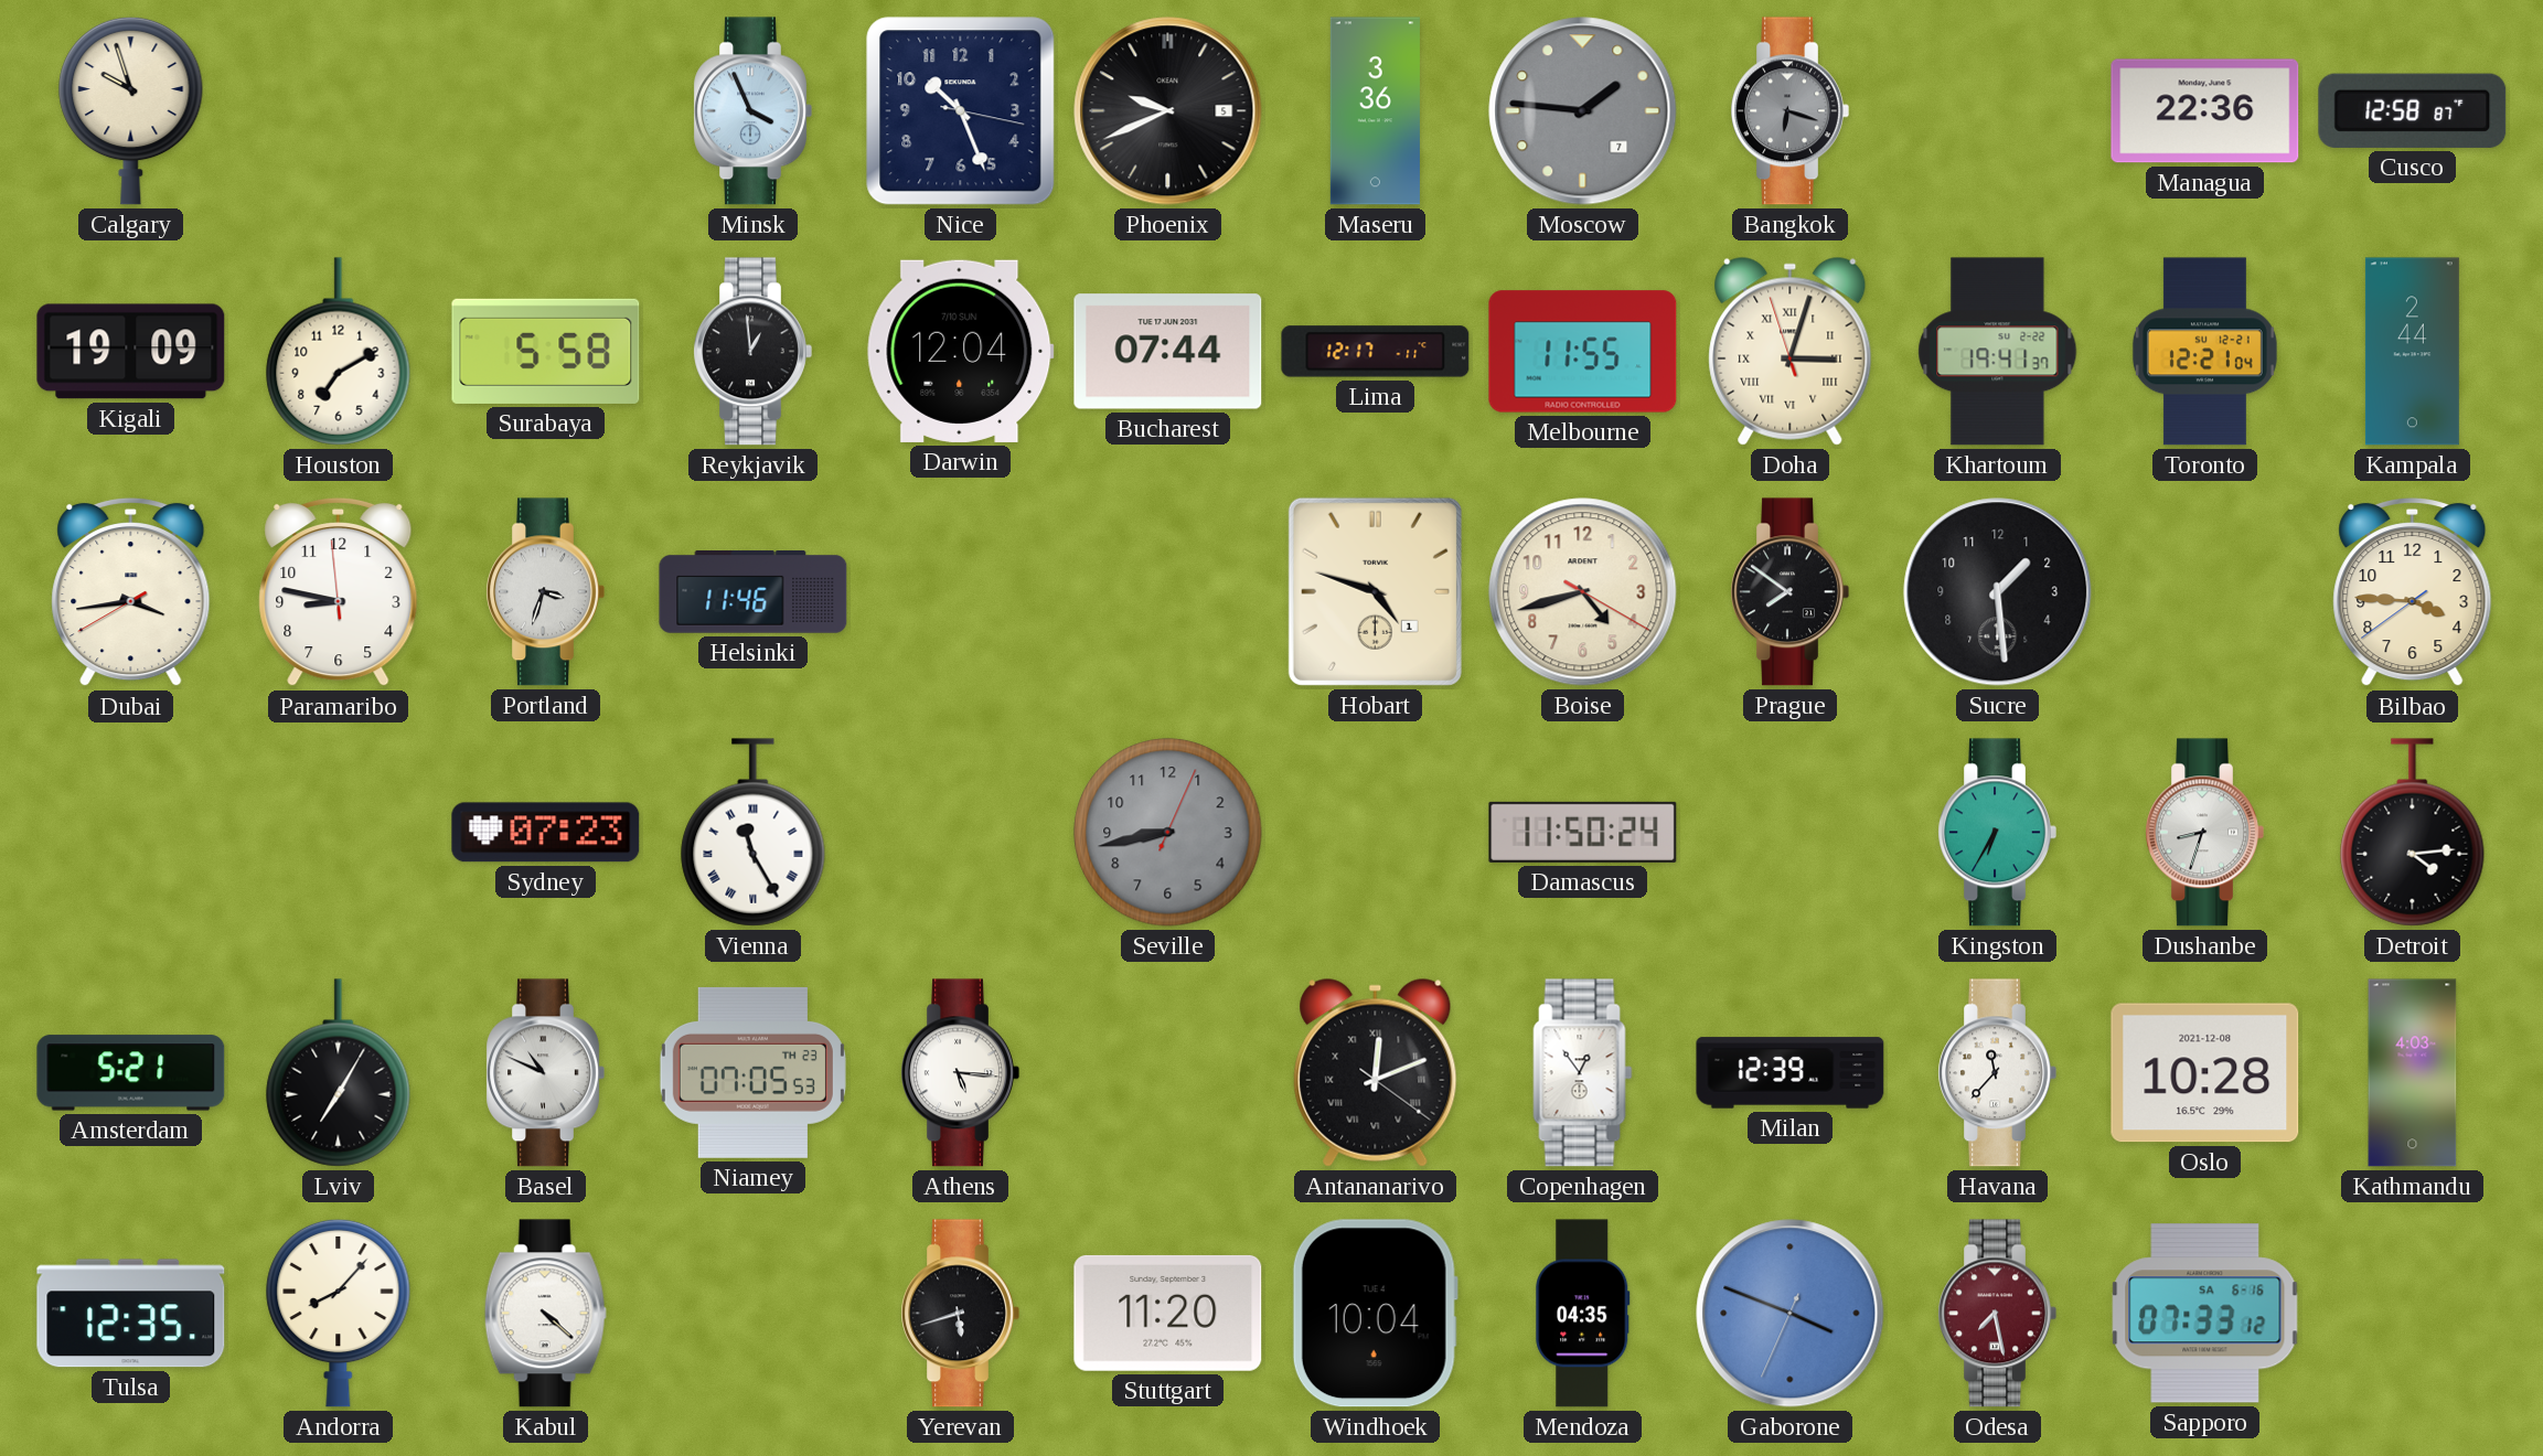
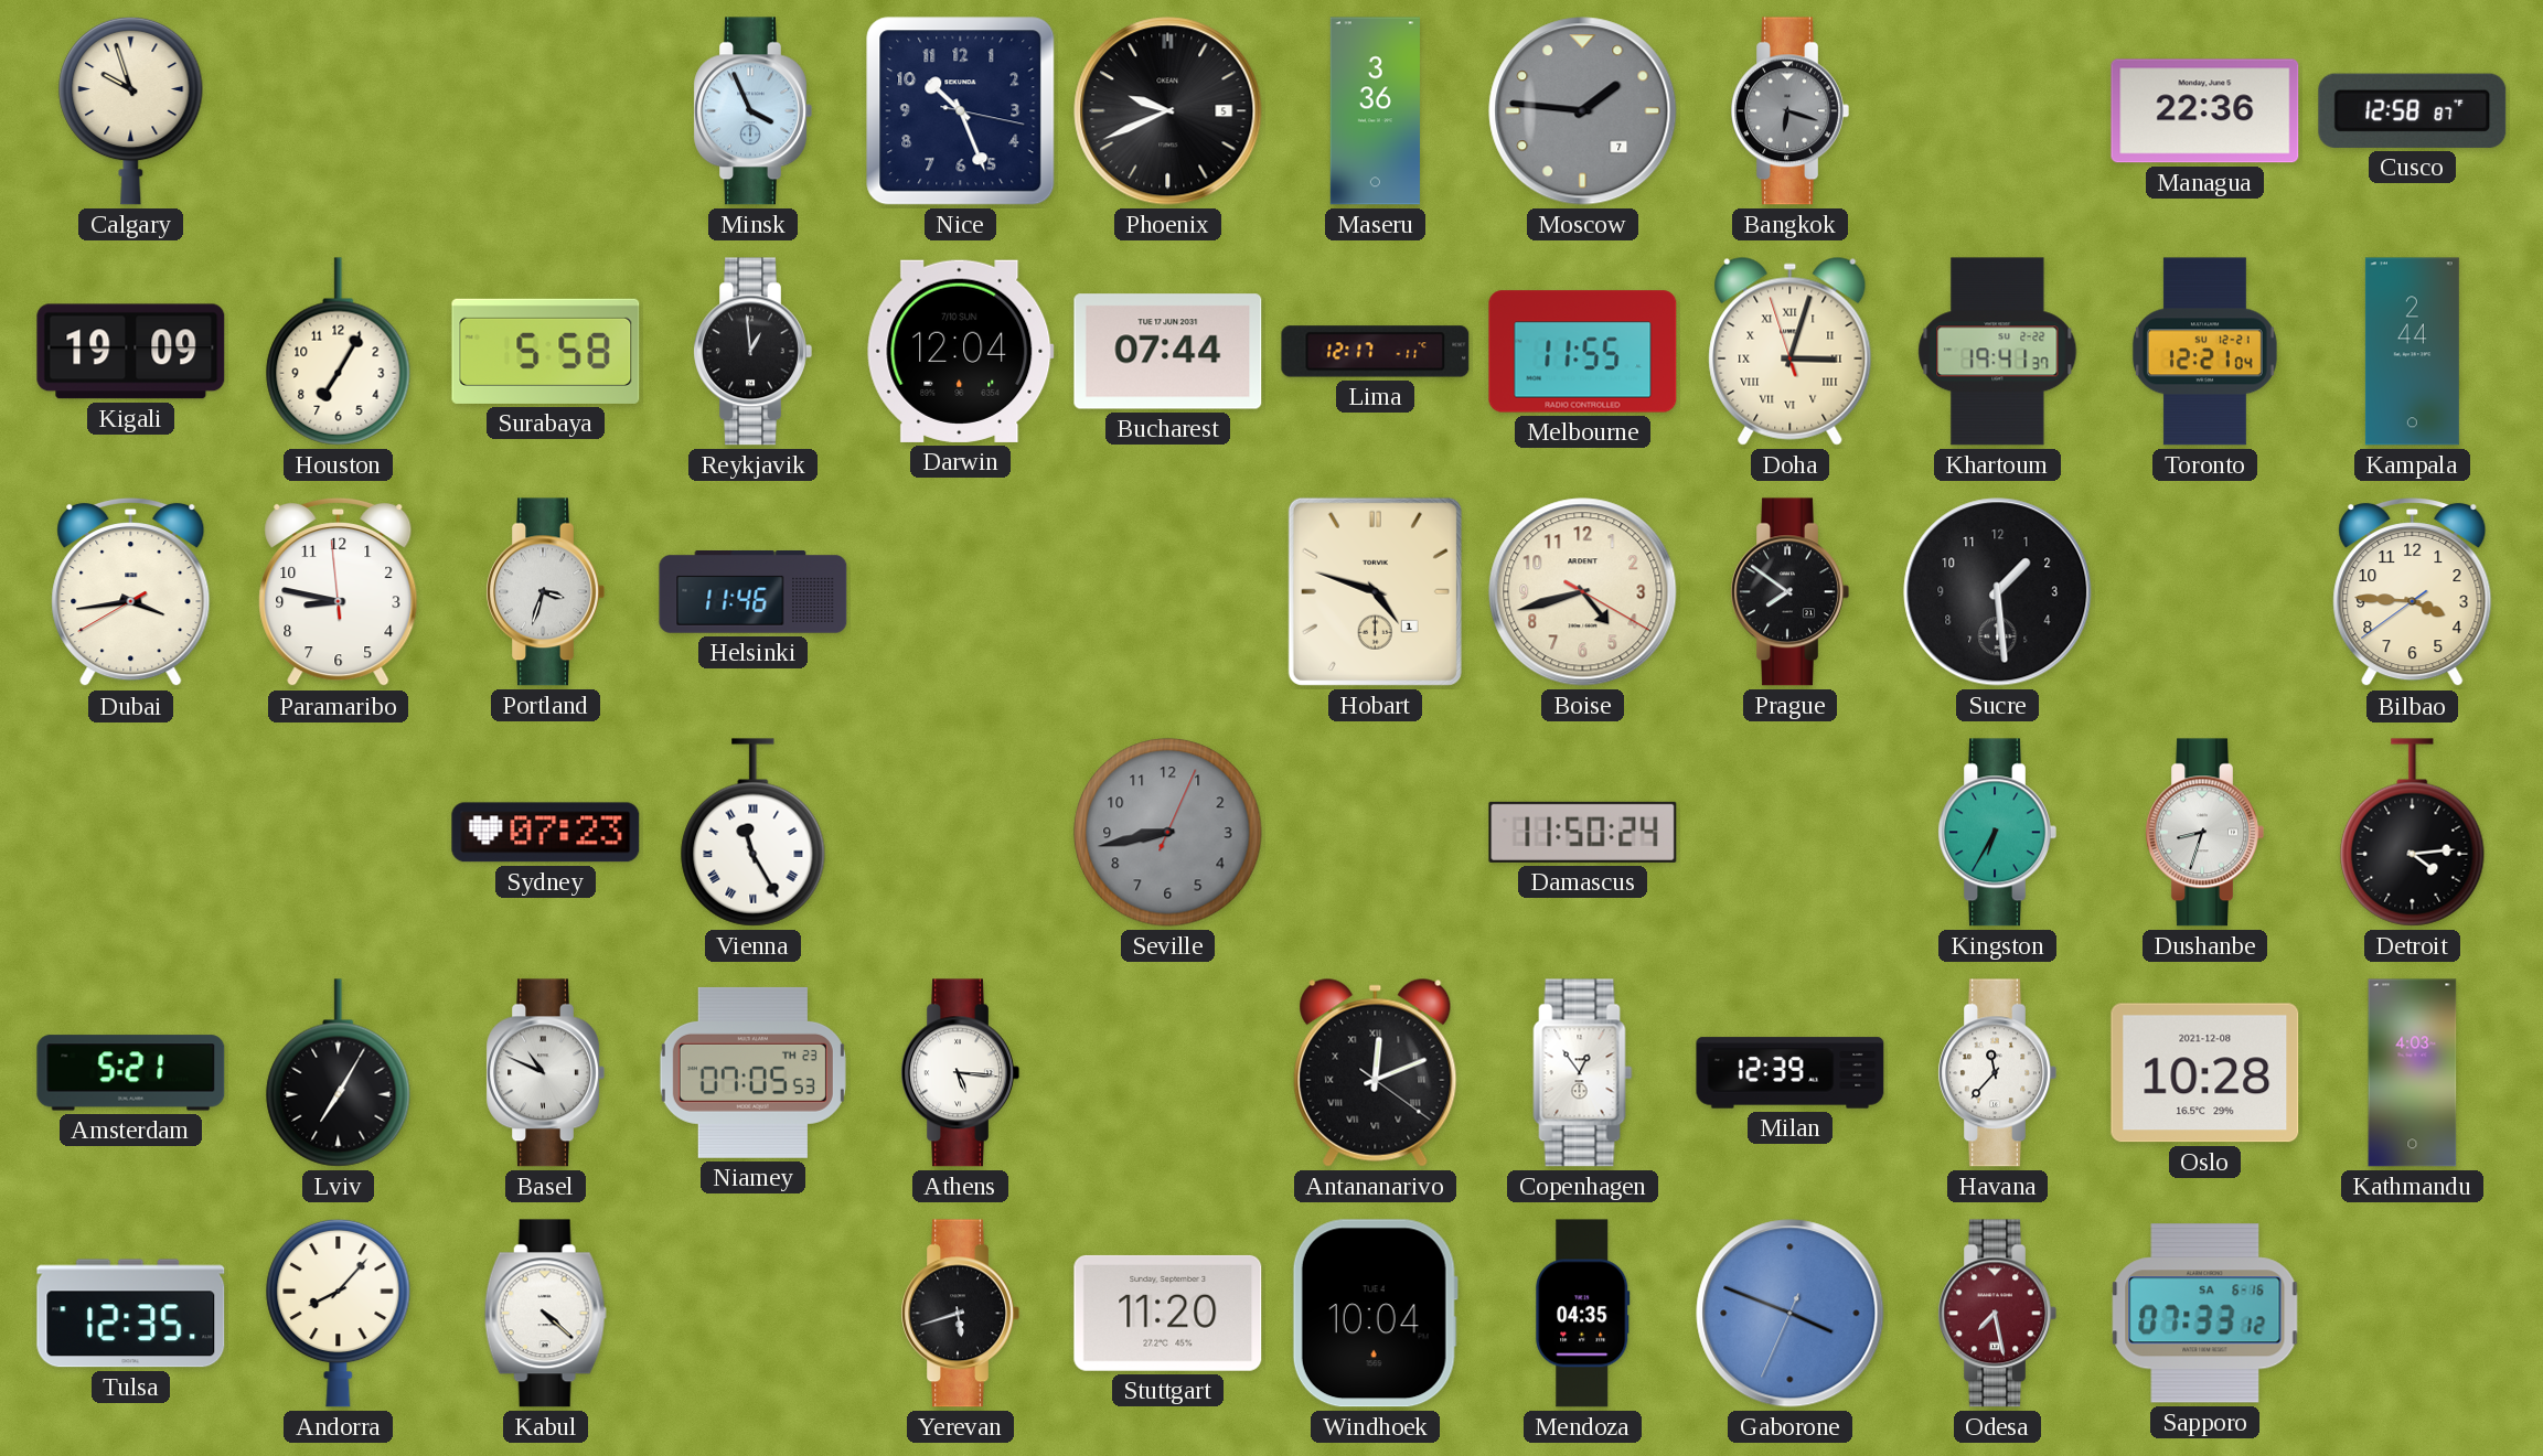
Houston: 7:10 -> 7:05
